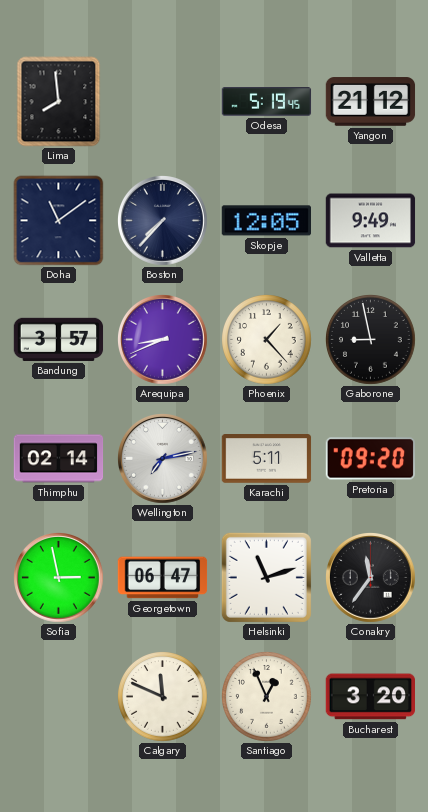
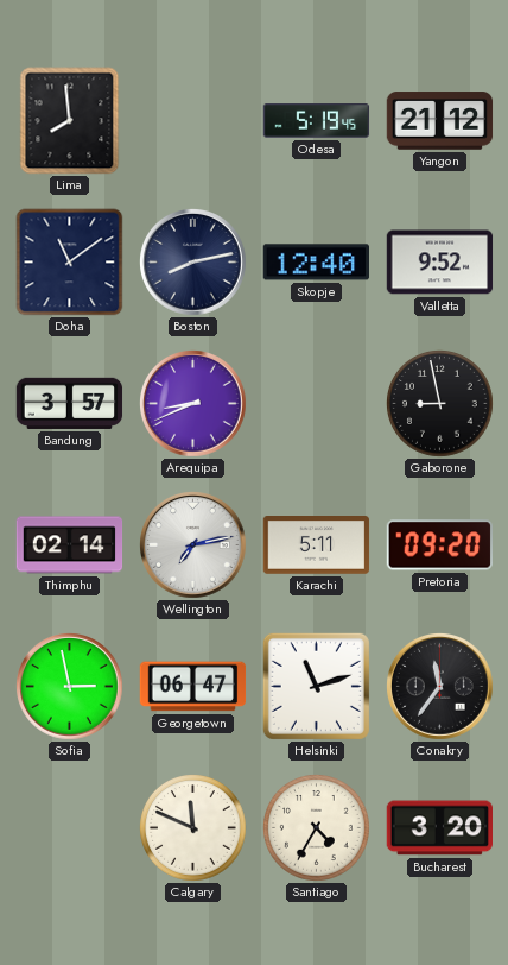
Boston: 7:37 -> 8:13
Skopje: 12:05 -> 12:40
Valletta: 9:49 -> 9:52
Phoenix: 1:23 -> none
Santiago: 12:56 -> 4:35
